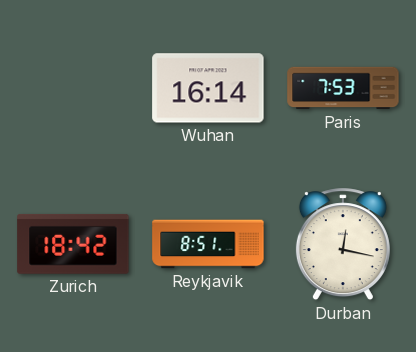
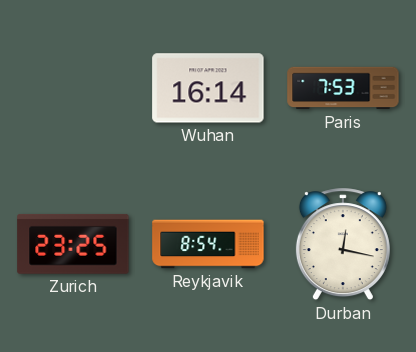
Zurich: 18:42 -> 23:25
Reykjavik: 8:51 -> 8:54
